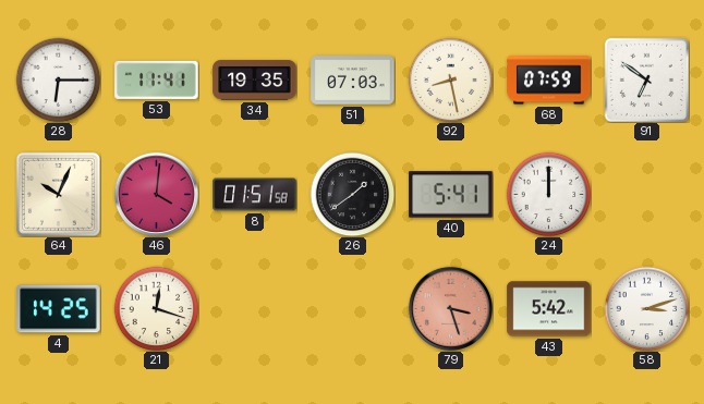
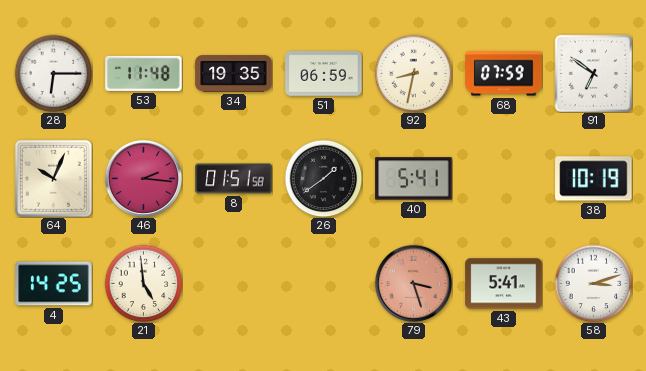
53: 11:41 -> 11:48
51: 07:03 -> 06:59
92: 8:28 -> 8:32
46: 4:01 -> 2:16
24: 12:00 -> none
38: none -> 10:19
21: 12:18 -> 4:59
43: 5:42 -> 5:41
